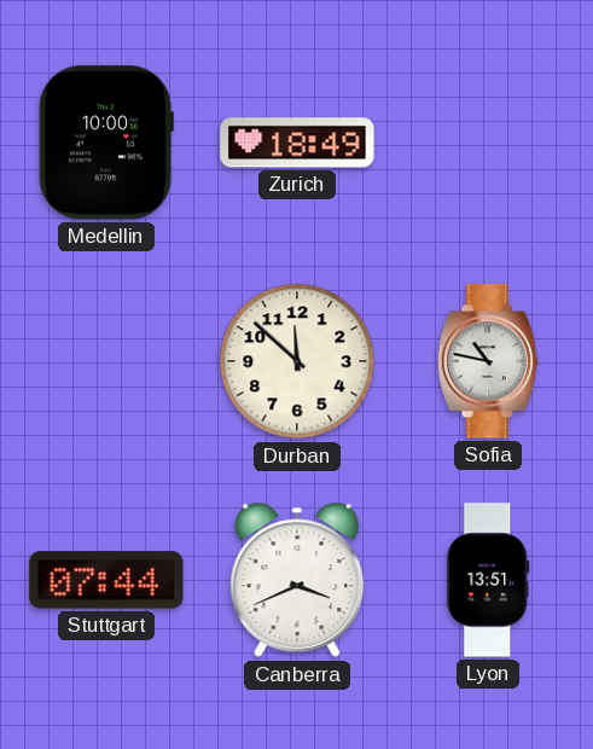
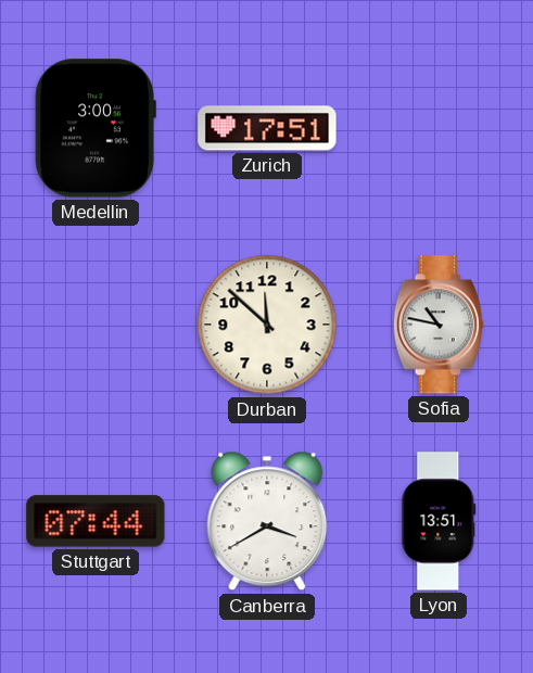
Medellin: 10:00 -> 3:00
Zurich: 18:49 -> 17:51
Canberra: 3:41 -> 3:40
